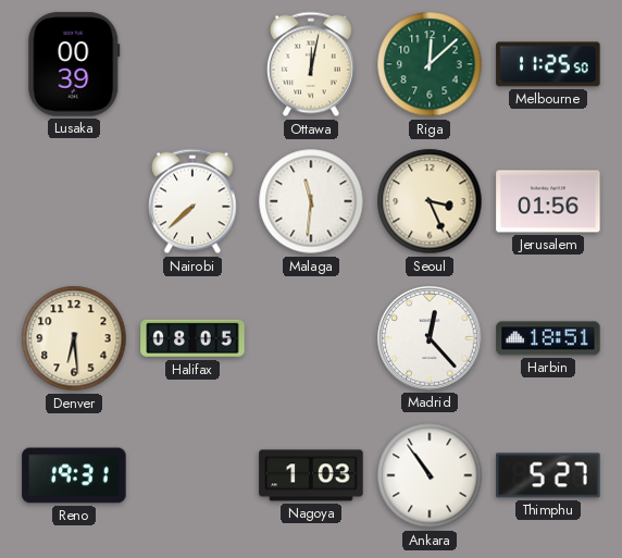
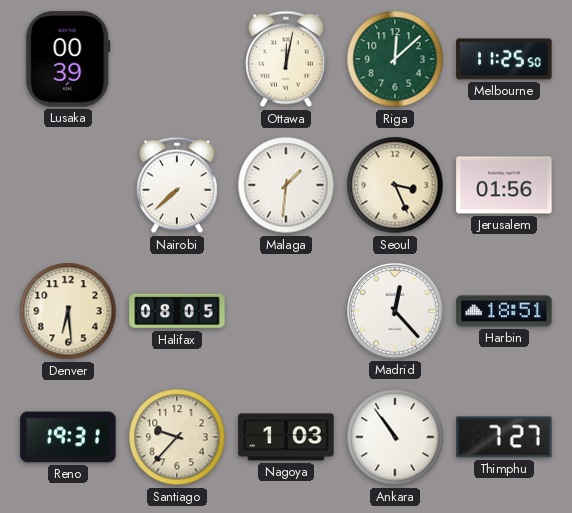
Malaga: 11:31 -> 1:31
Santiago: none -> 9:37
Thimphu: 5:27 -> 7:27
